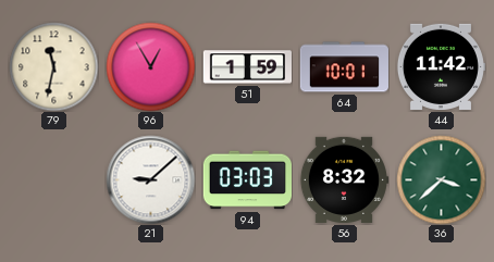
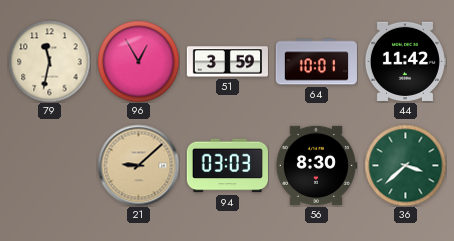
51: 1:59 -> 3:59
21 dial: white -> champagne
56: 8:32 -> 8:30
